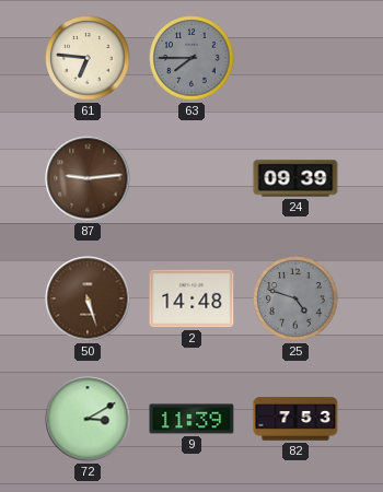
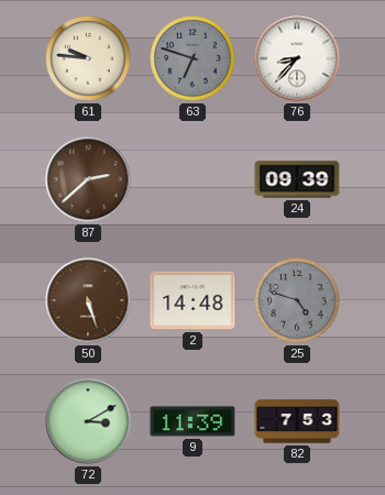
61: 6:46 -> 9:46
63: 7:45 -> 6:48
76: none -> 8:37
87: 9:14 -> 2:38
